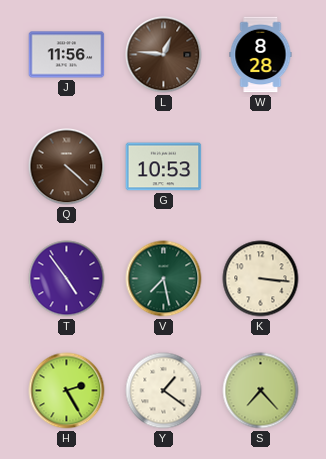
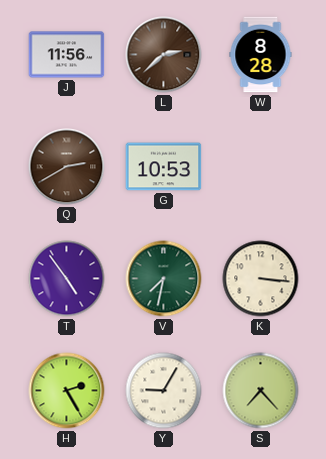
L: 12:46 -> 2:38
Q: 4:22 -> 2:40
V: 7:28 -> 7:32
Y: 1:21 -> 9:05
